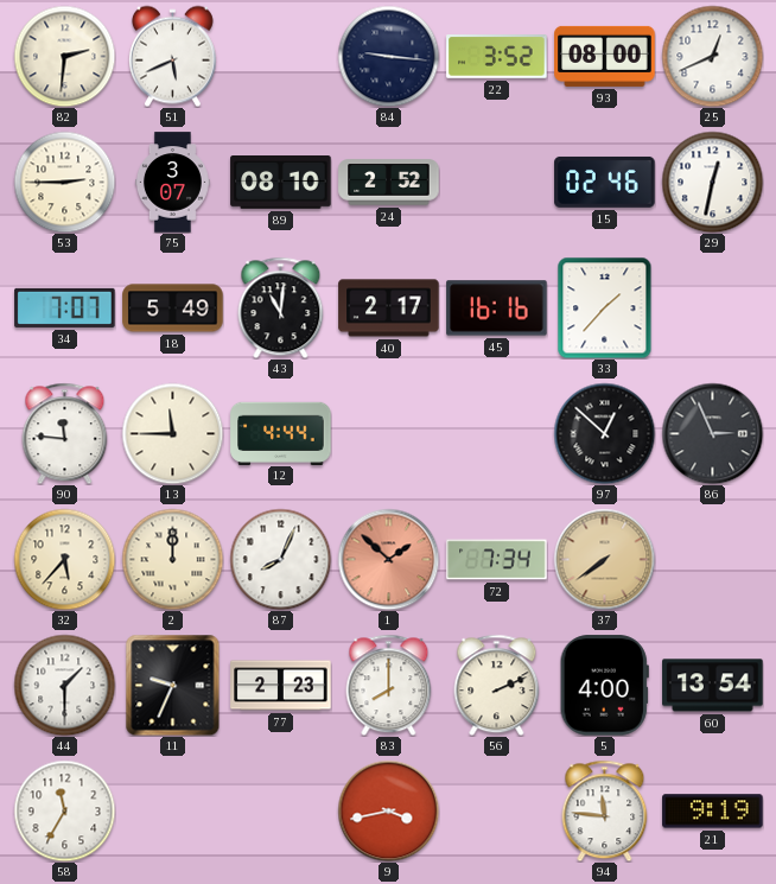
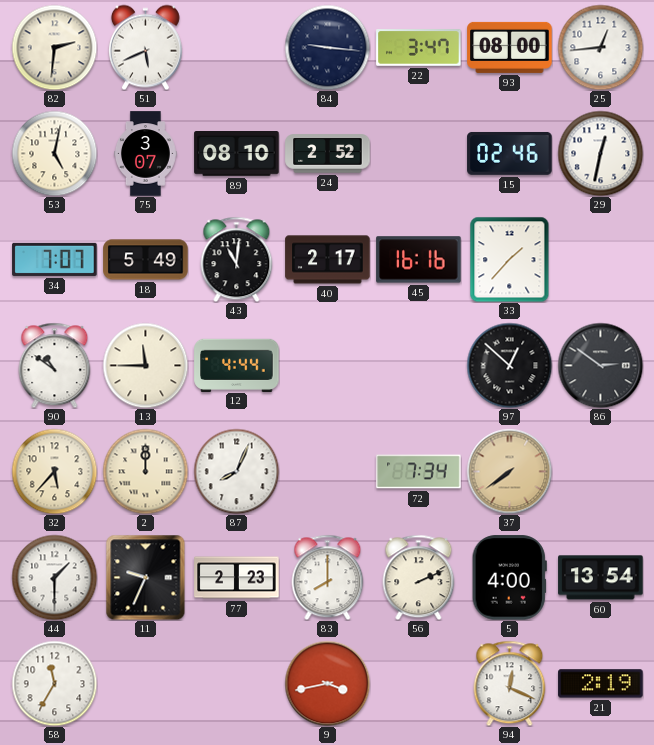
22: 3:52 -> 3:47
25: 12:41 -> 12:44
53: 2:45 -> 5:02
90: 11:46 -> 10:51
86: 2:56 -> 2:51
1: 1:52 -> none
94: 11:46 -> 12:19
21: 9:19 -> 2:19
